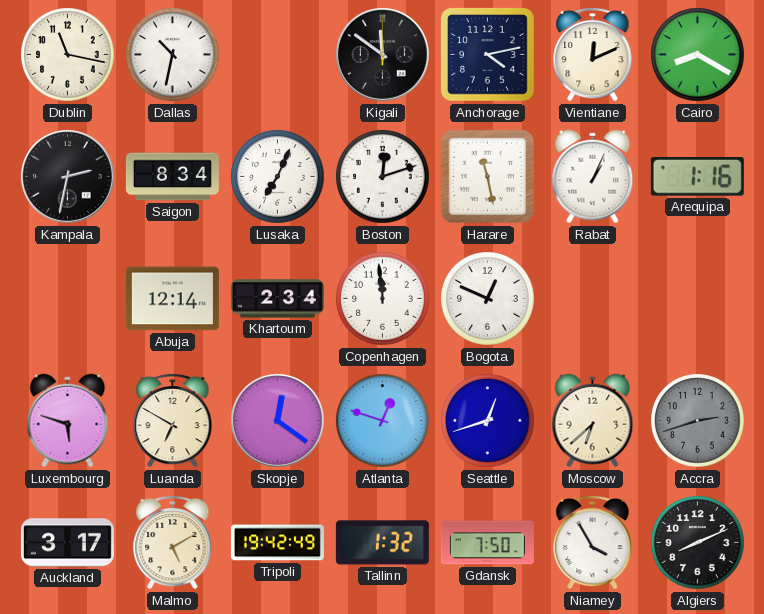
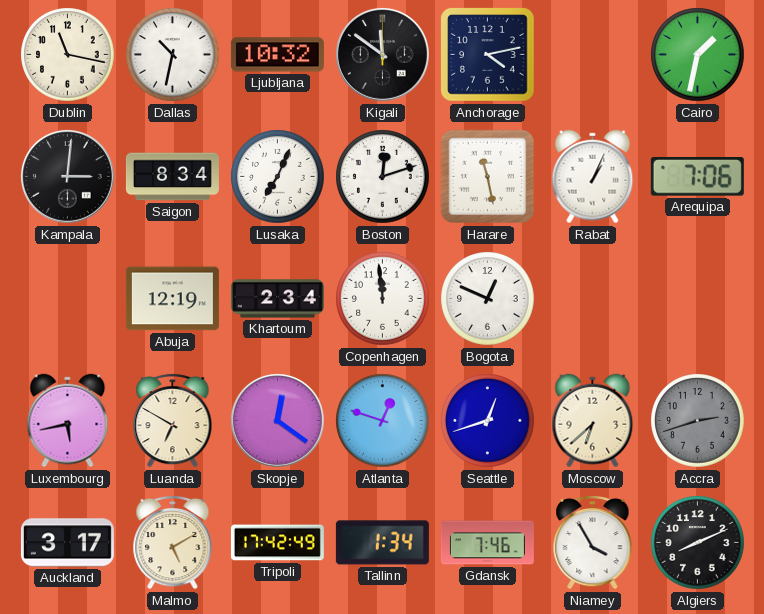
Ljubljana: none -> 10:32
Vientiane: 12:11 -> none
Cairo: 8:20 -> 1:32
Kampala: 2:32 -> 3:01
Arequipa: 1:16 -> 7:06
Abuja: 12:14 -> 12:19
Luxembourg: 5:48 -> 5:43
Tripoli: 19:42 -> 17:42
Tallinn: 1:32 -> 1:34
Gdansk: 7:50 -> 7:46
